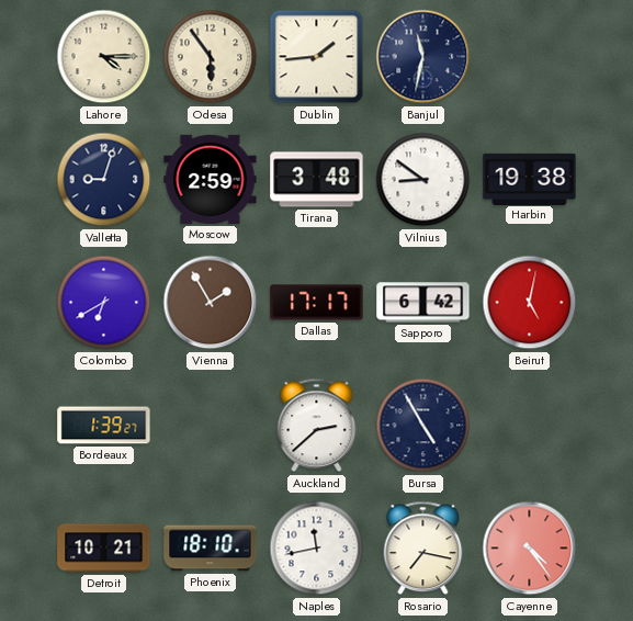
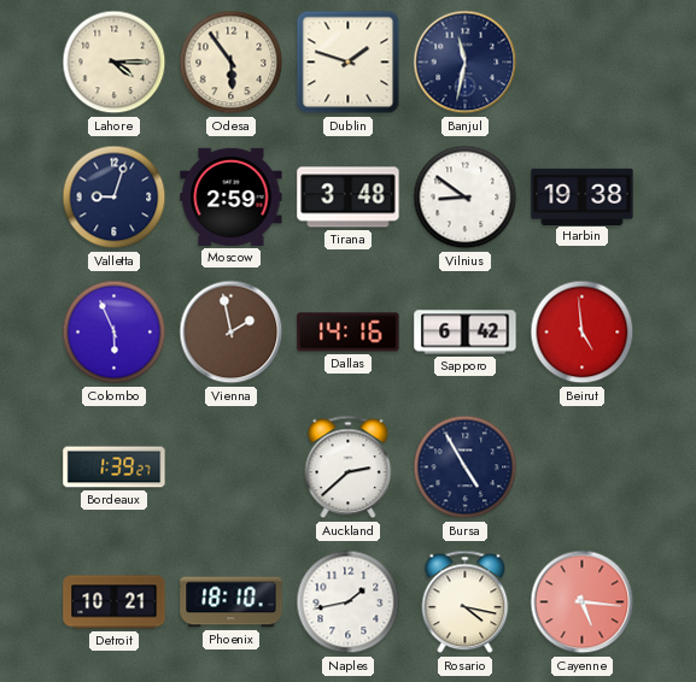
Dublin: 1:44 -> 1:48
Colombo: 6:40 -> 5:56
Vienna: 1:55 -> 1:58
Dallas: 17:17 -> 14:16
Beirut: 5:02 -> 4:59
Naples: 11:43 -> 1:43
Rosario: 7:17 -> 4:17
Cayenne: 4:24 -> 5:16
